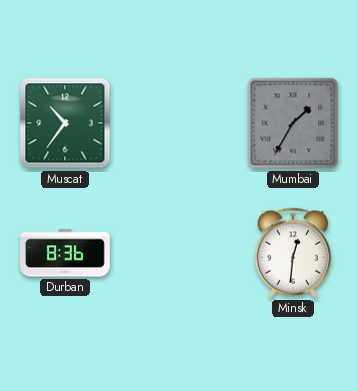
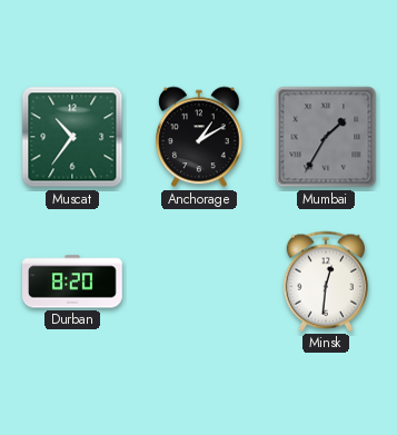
Anchorage: none -> 1:10
Durban: 8:36 -> 8:20
